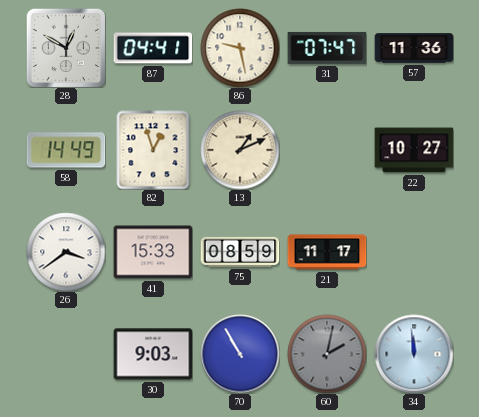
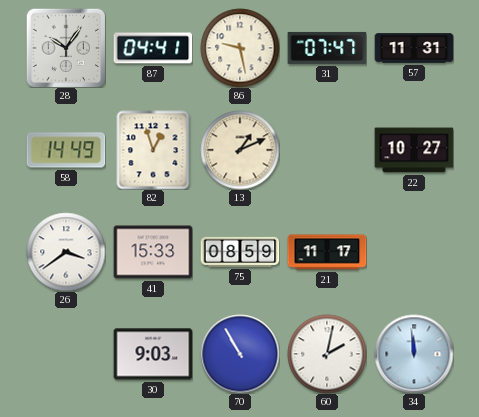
28: 12:50 -> 10:06
57: 11:36 -> 11:31
60 dial: grey -> white
